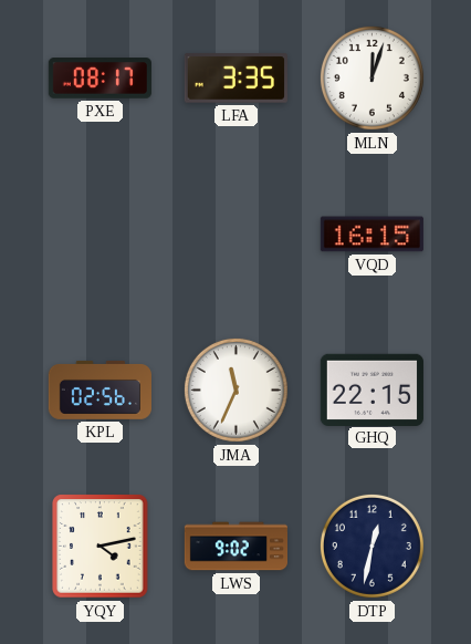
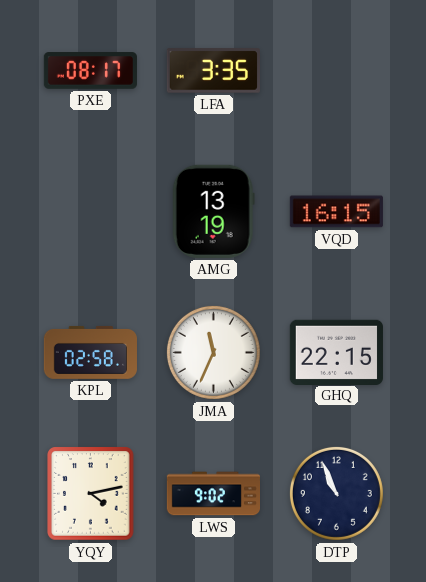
MLN: 12:03 -> none
AMG: none -> 13:19
KPL: 02:56 -> 02:58
DTP: 12:32 -> 10:56
